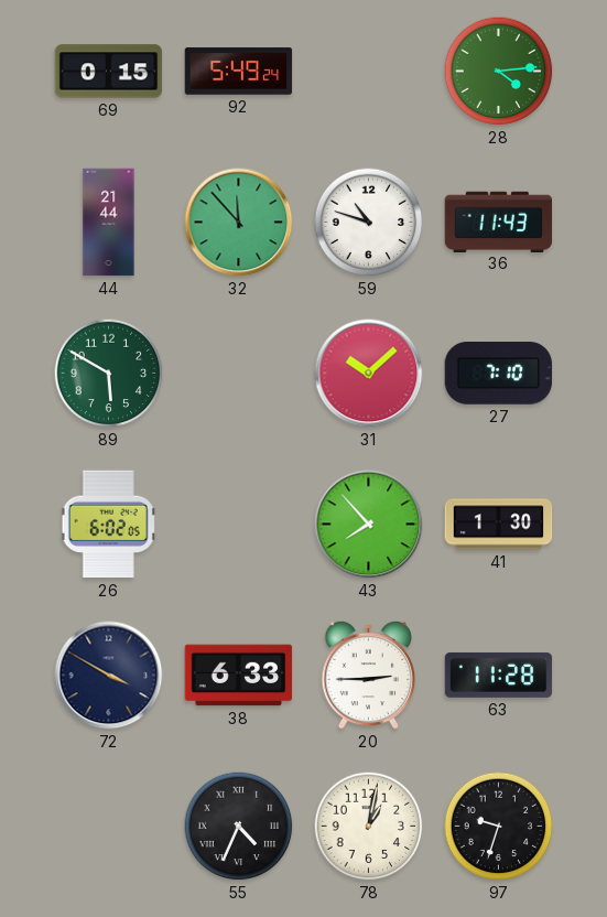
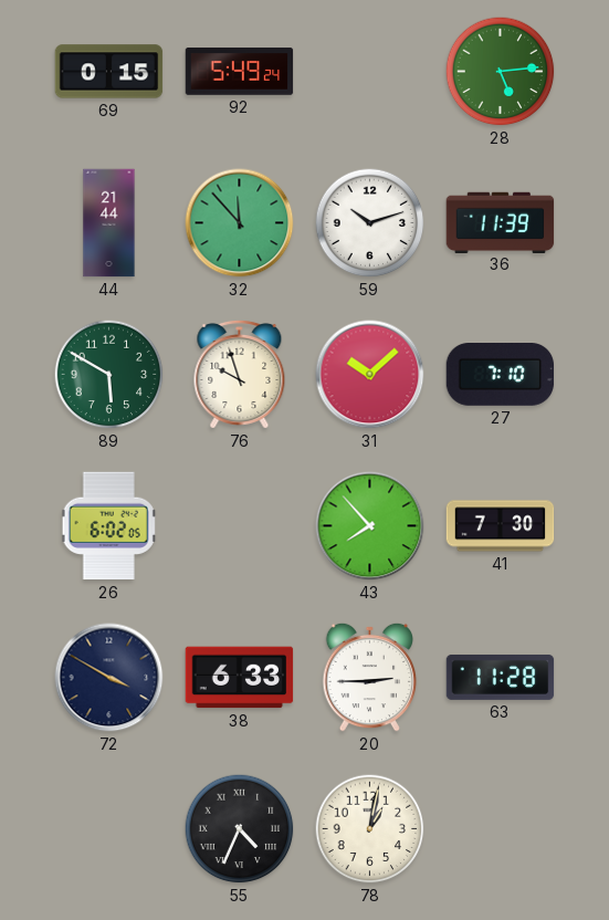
28: 4:14 -> 5:14
59: 10:48 -> 10:12
36: 11:43 -> 11:39
76: none -> 9:57
41: 1:30 -> 7:30
97: 9:33 -> none
